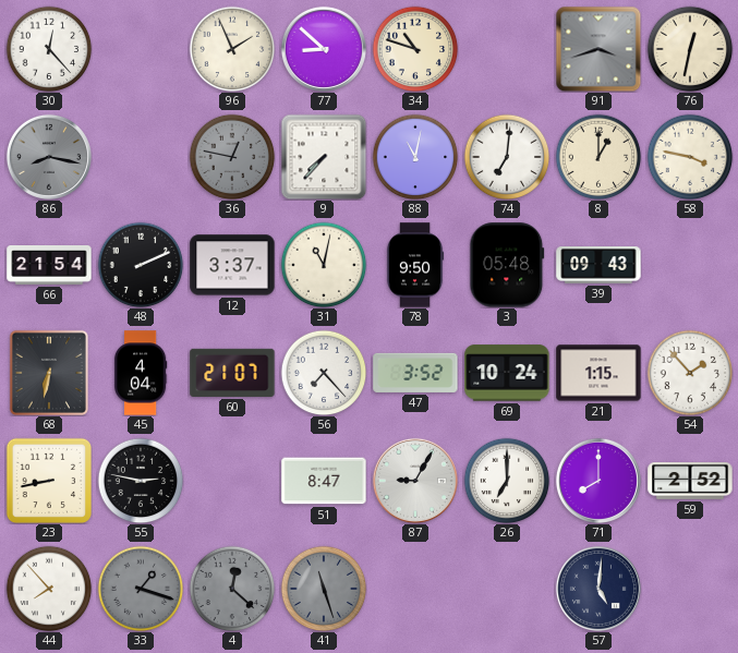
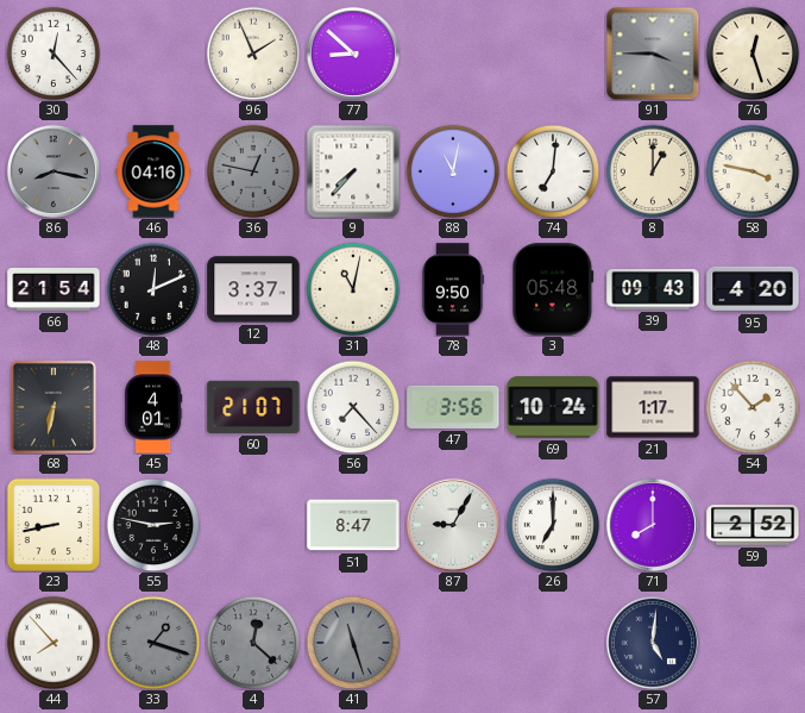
34: 10:48 -> none
91: 3:42 -> 3:45
76: 12:32 -> 12:27
46: none -> 04:16
48: 2:11 -> 12:11
95: none -> 4:20
45: 4:04 -> 4:01
47: 3:52 -> 3:56
21: 1:15 -> 1:17
